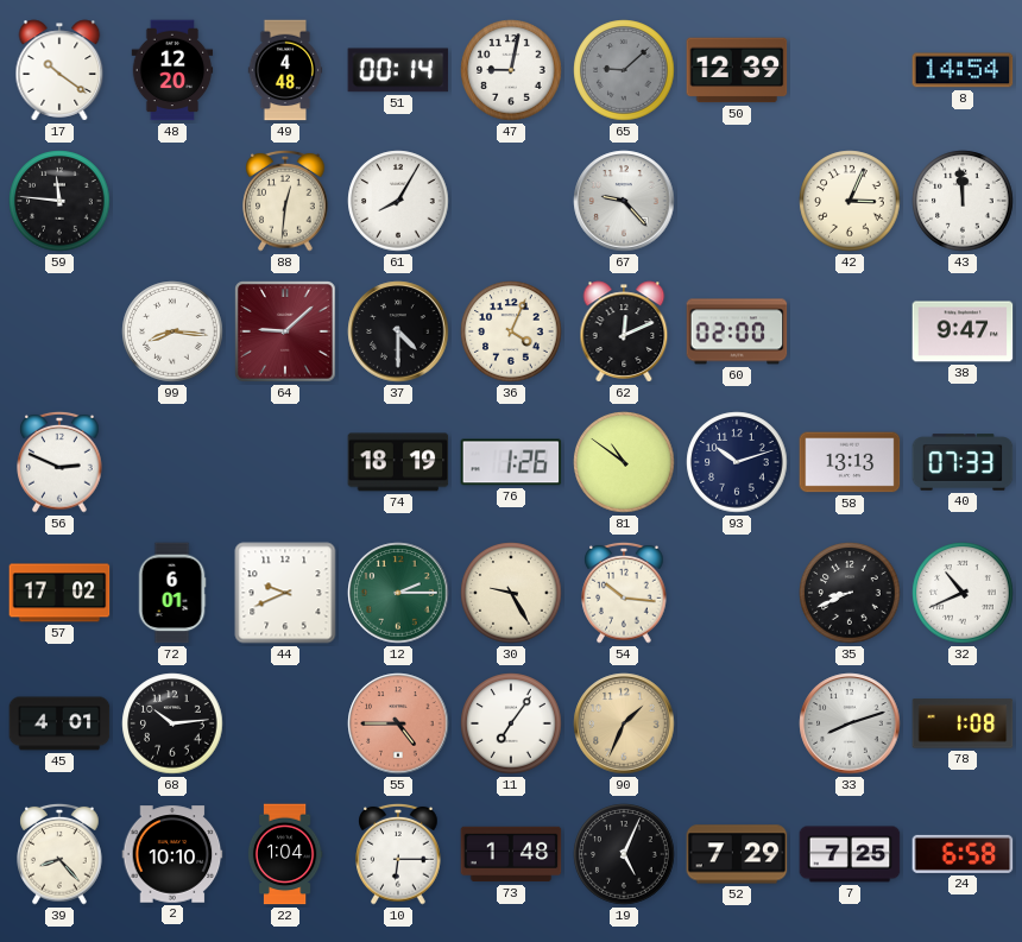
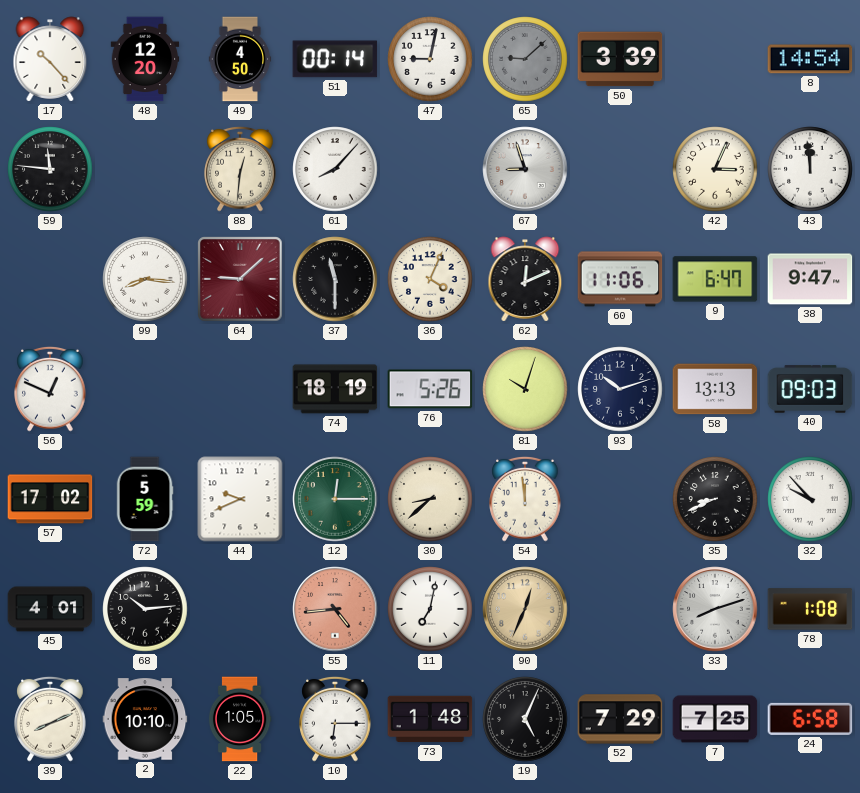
17: 10:21 -> 10:23
49: 4:48 -> 4:50
50: 12:39 -> 3:39
61: 8:05 -> 8:07
67: 9:23 -> 8:57
37: 4:30 -> 11:30
60: 02:00 -> 11:06
9: none -> 6:47
56: 2:49 -> 12:49
76: 1:26 -> 5:26
81: 10:51 -> 10:03
40: 07:33 -> 09:03
72: 6:01 -> 5:59
12: 2:15 -> 12:15
30: 9:25 -> 8:38
54: 10:16 -> 11:59
32: 10:41 -> 9:53
55: 4:45 -> 4:44
11: 7:06 -> 7:02
90: 1:34 -> 12:34
39: 8:23 -> 8:11
22: 1:04 -> 1:05
